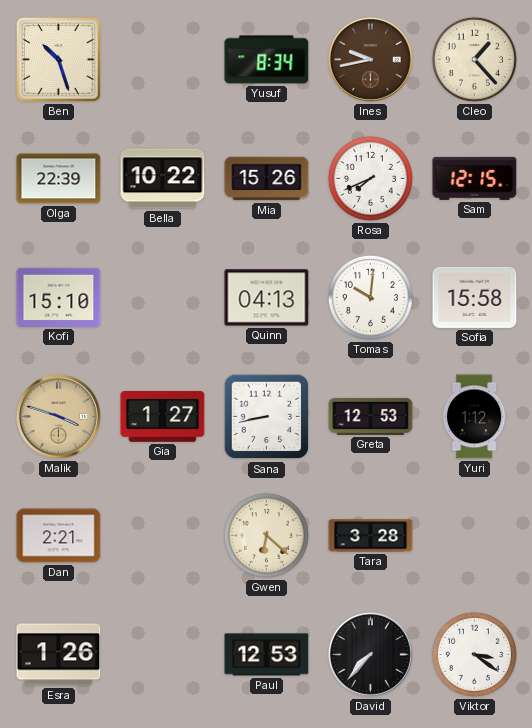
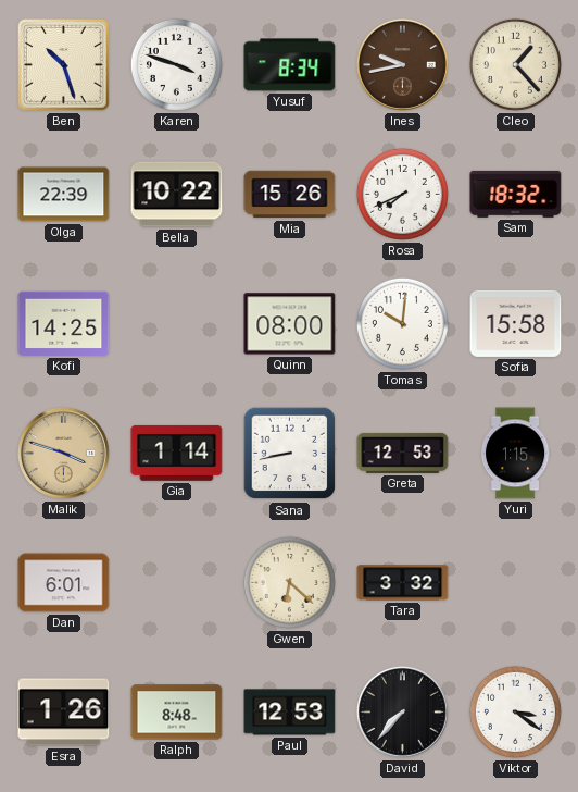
Karen: none -> 3:48
Sam: 12:15 -> 18:32
Kofi: 15:10 -> 14:25
Quinn: 04:13 -> 08:00
Gia: 1:27 -> 1:14
Yuri: 1:12 -> 1:15
Dan: 2:21 -> 6:01
Tara: 3:28 -> 3:32
Ralph: none -> 8:48
